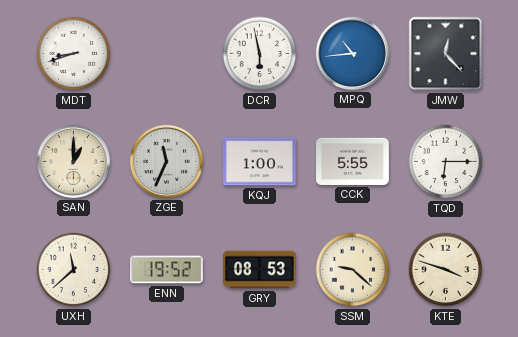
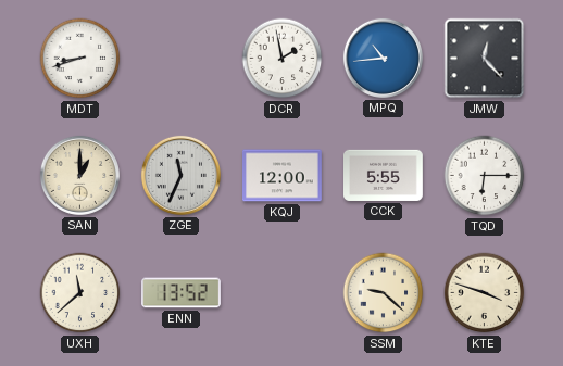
DCR: 5:58 -> 1:58
KQJ: 1:00 -> 12:00
ENN: 19:52 -> 13:52
GRY: 08:53 -> none
